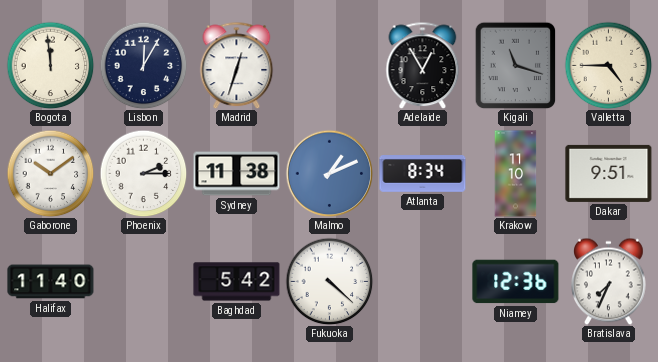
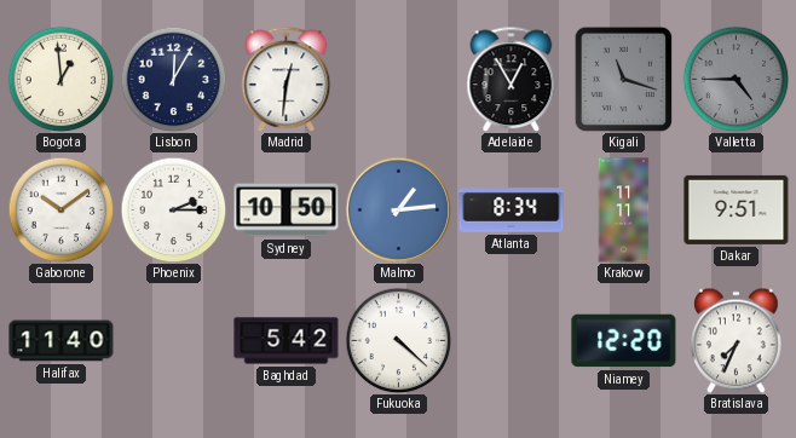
Bogota: 11:59 -> 12:59
Madrid: 12:33 -> 12:31
Valletta dial: cream -> grey
Sydney: 11:38 -> 10:50
Malmo: 1:11 -> 1:14
Krakow: 11:10 -> 11:11
Niamey: 12:36 -> 12:20
